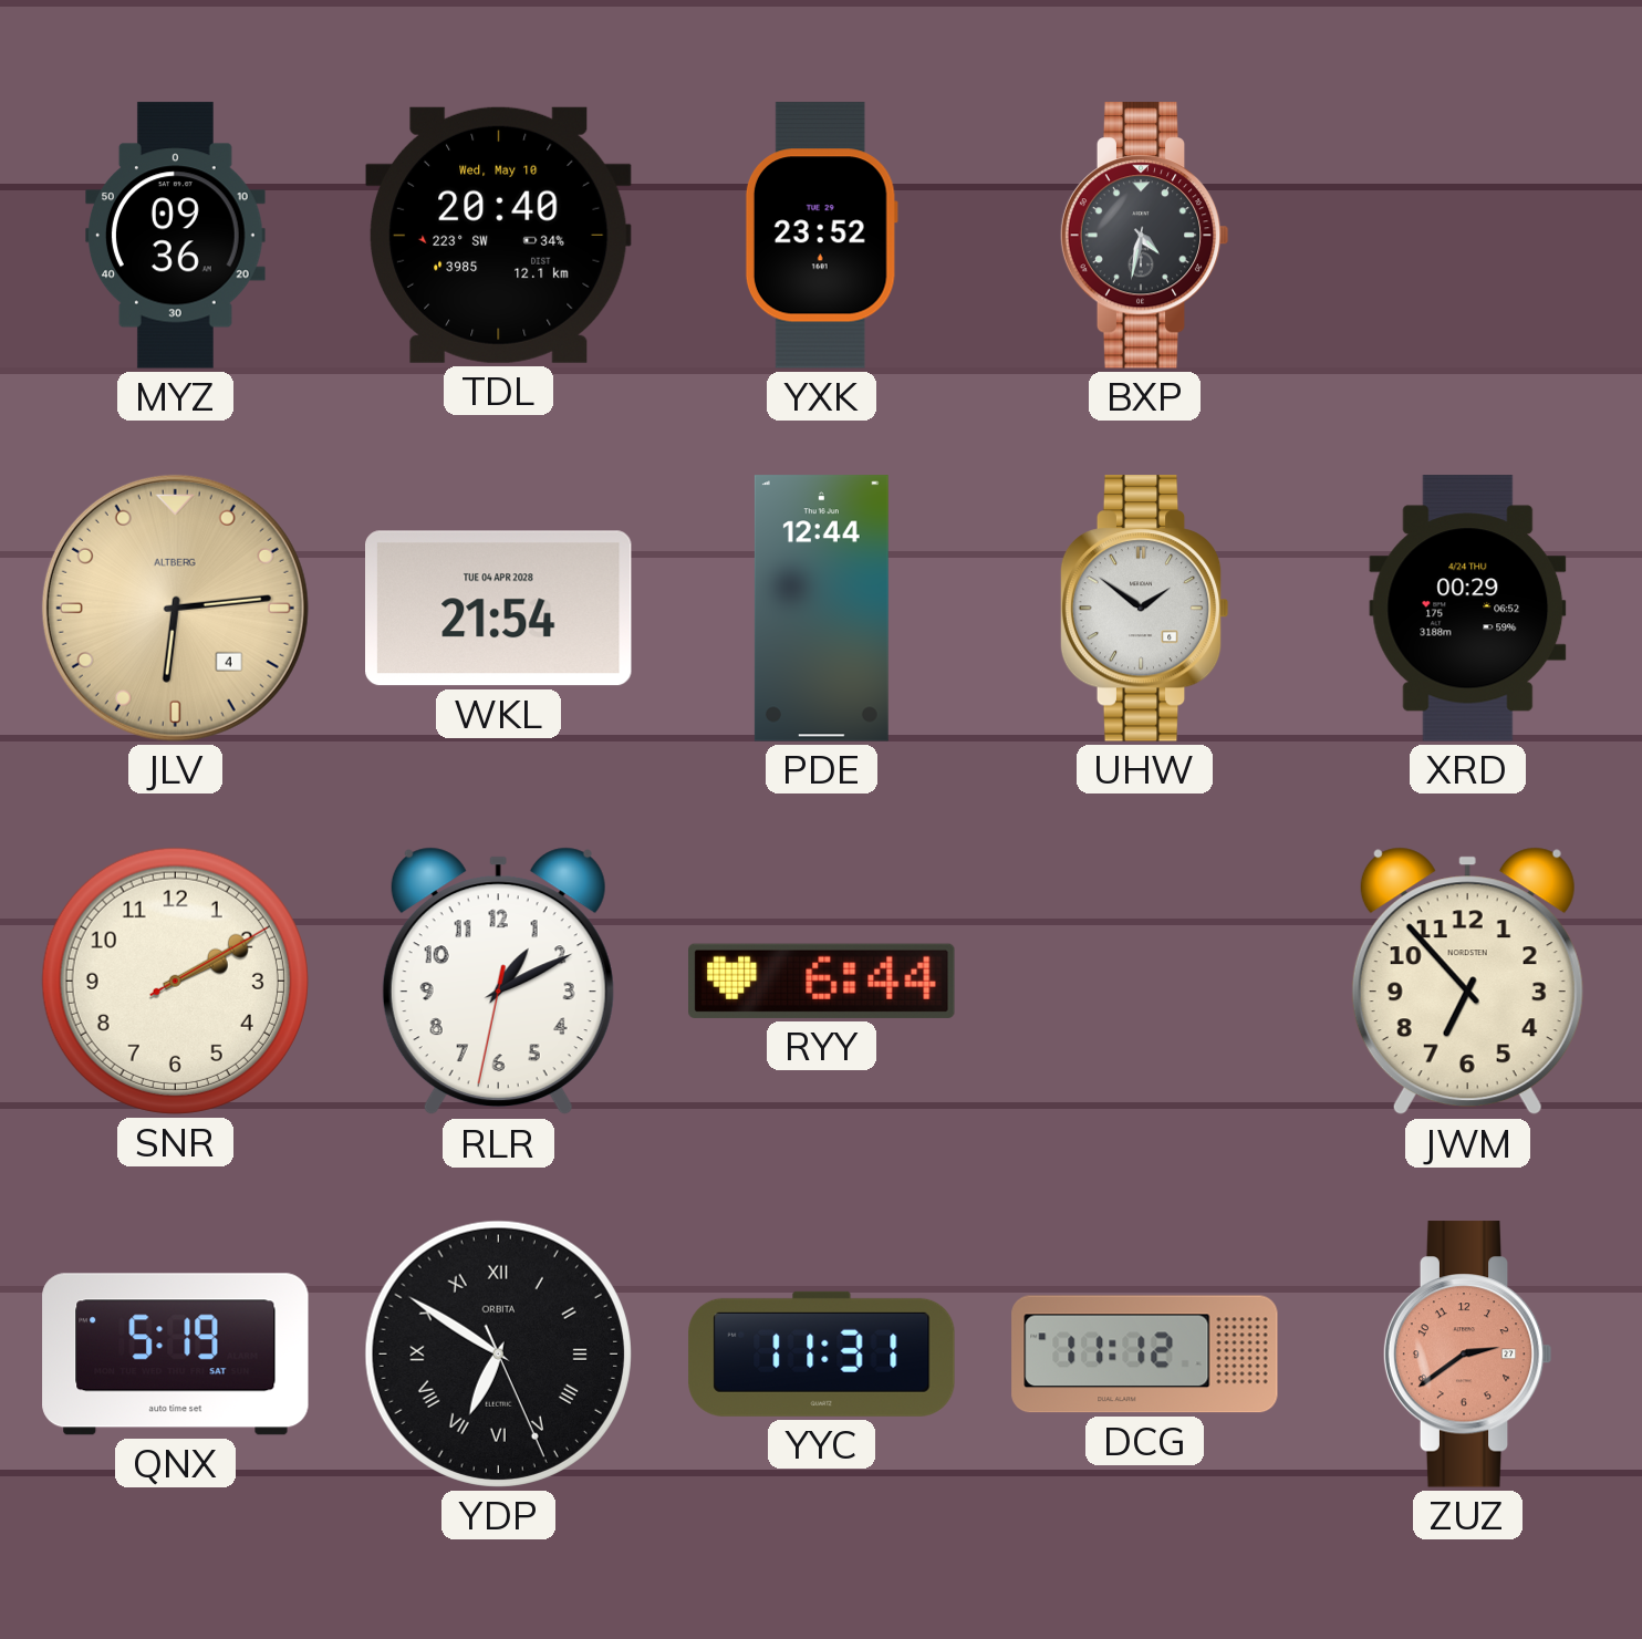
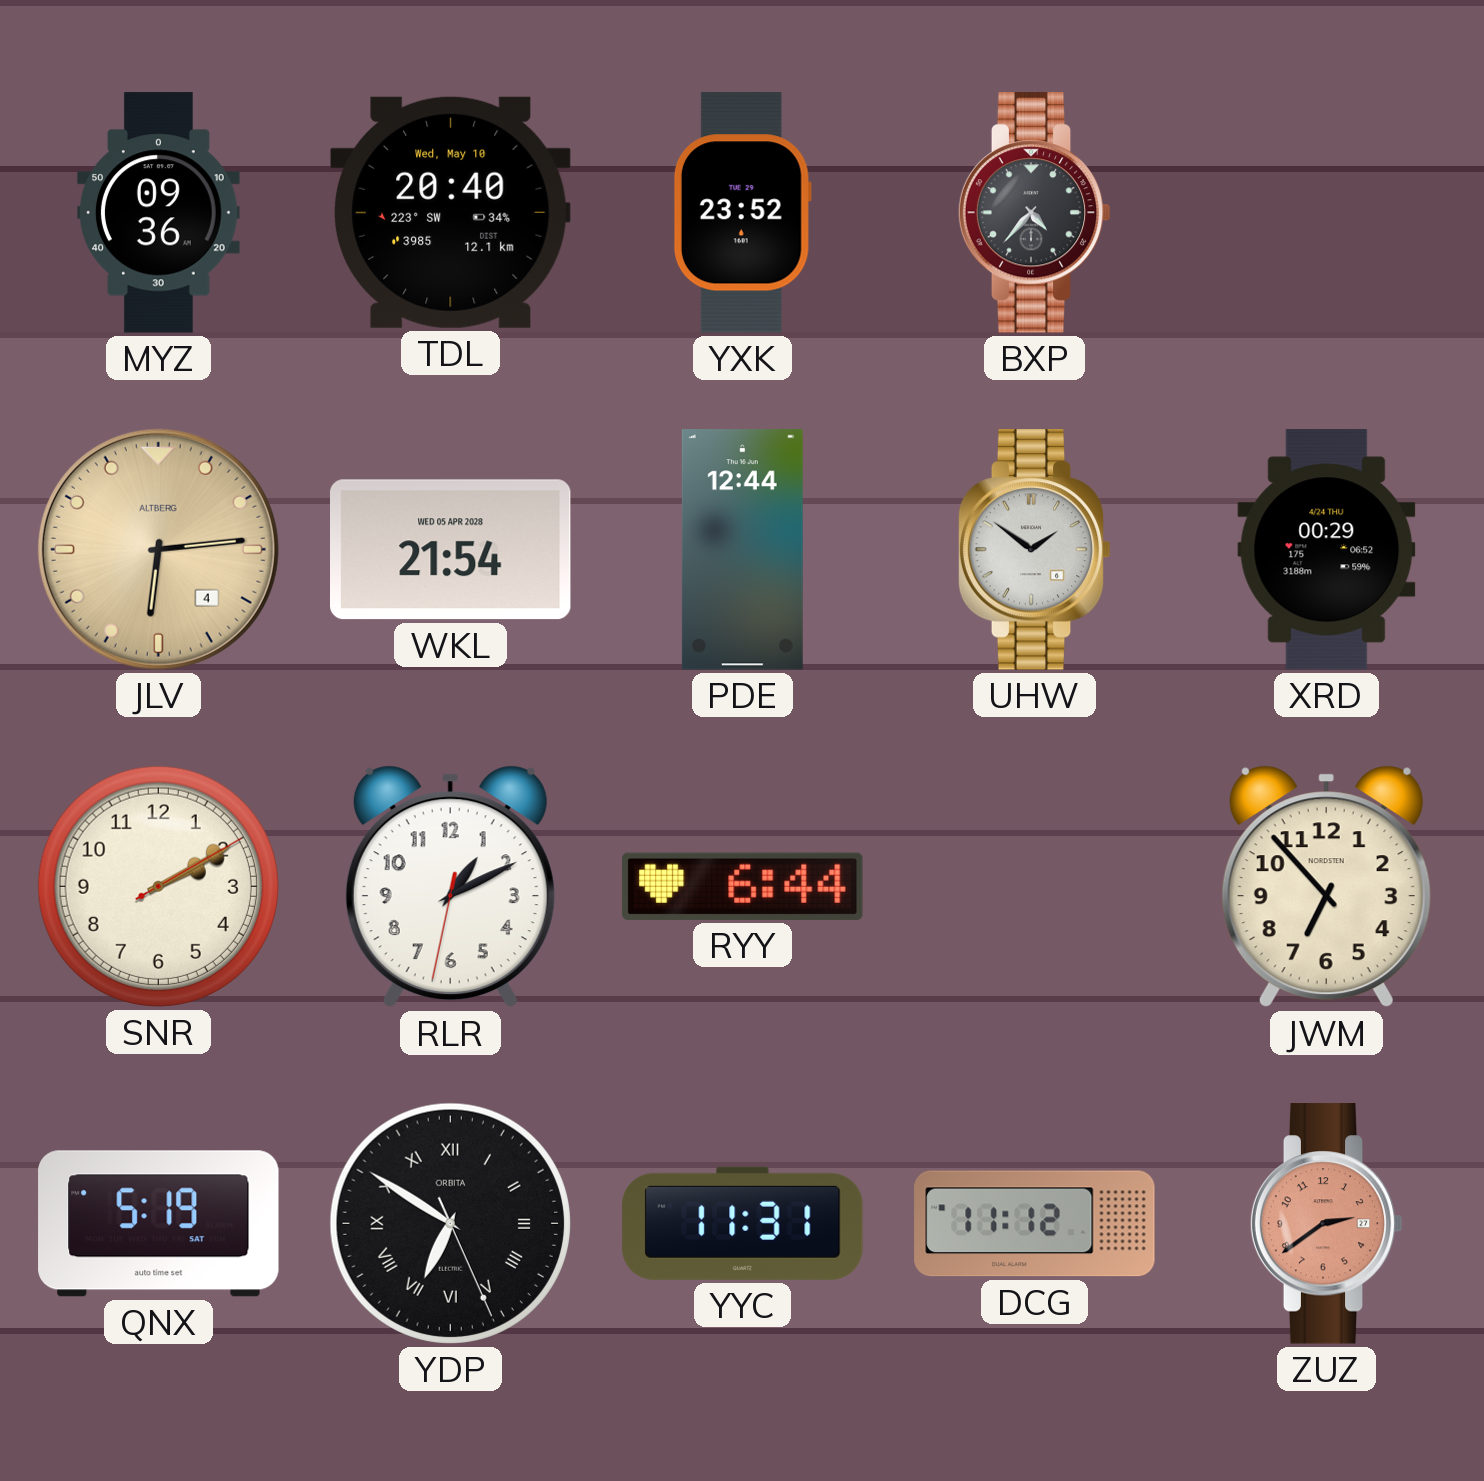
BXP: 4:32 -> 4:37
WKL date: TUE 04 APR 2028 -> WED 05 APR 2028
